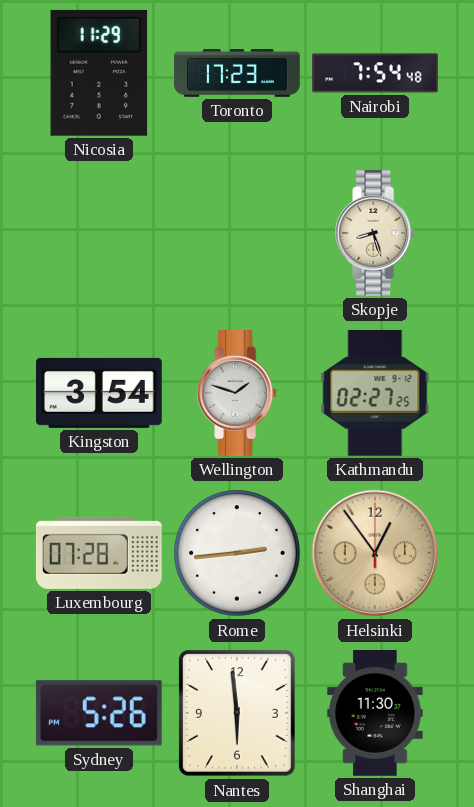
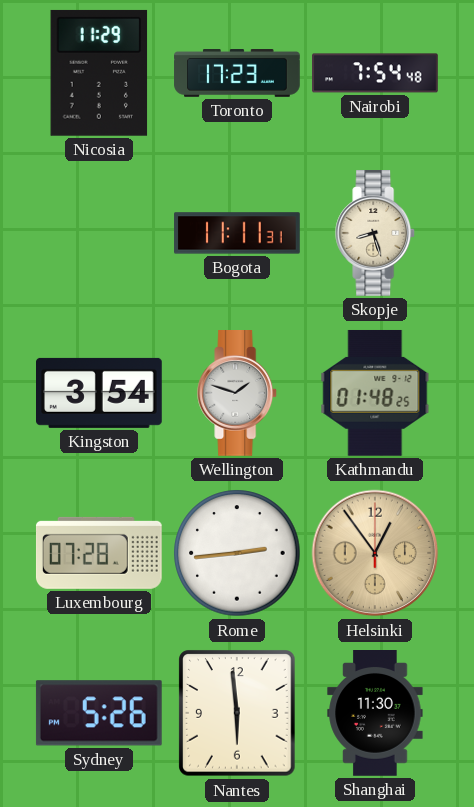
Bogota: none -> 11:11
Kathmandu: 02:27 -> 01:48
